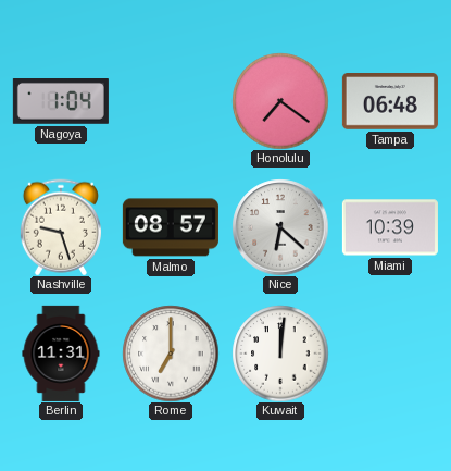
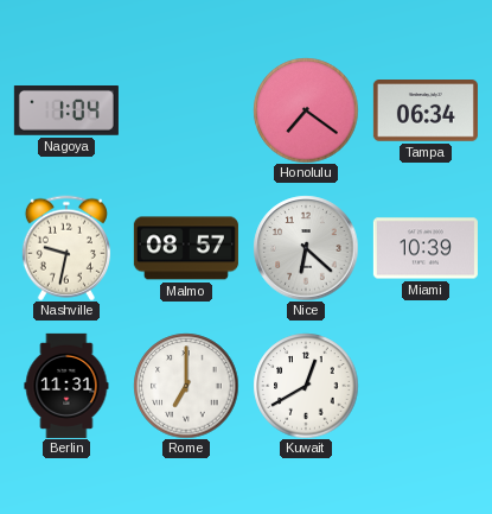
Tampa: 06:48 -> 06:34
Nashville: 9:27 -> 9:32
Kuwait: 12:01 -> 12:40
